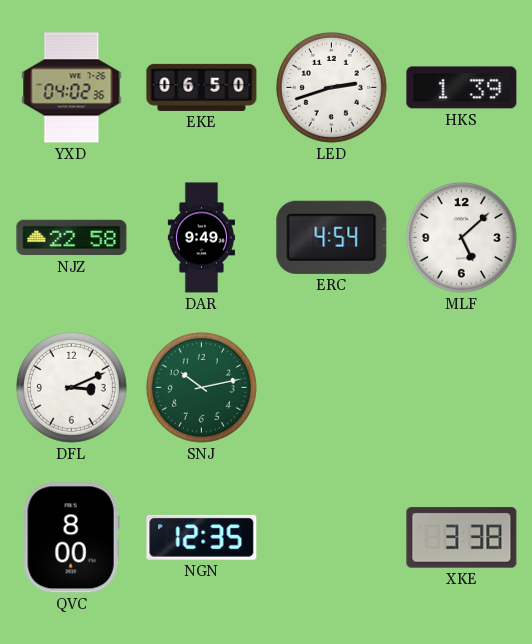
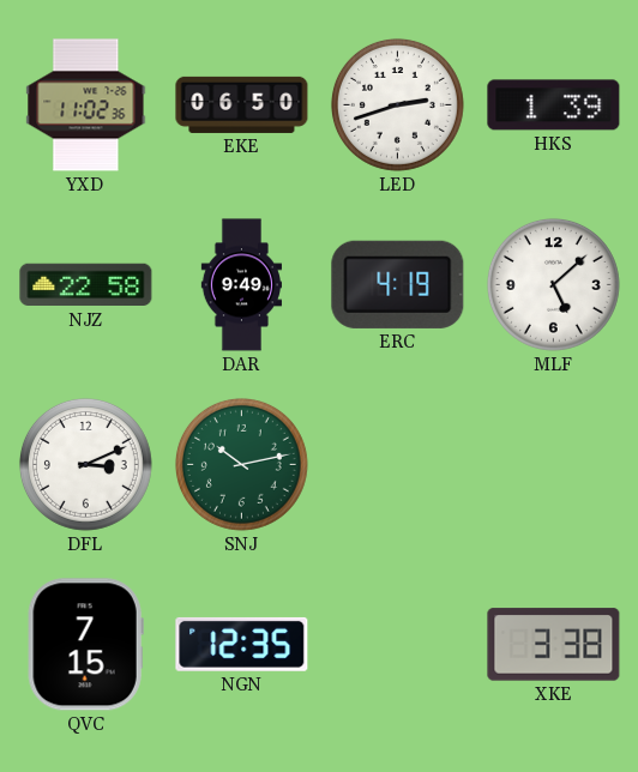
YXD: 04:02 -> 11:02
ERC: 4:54 -> 4:19
QVC: 8:00 -> 7:15
